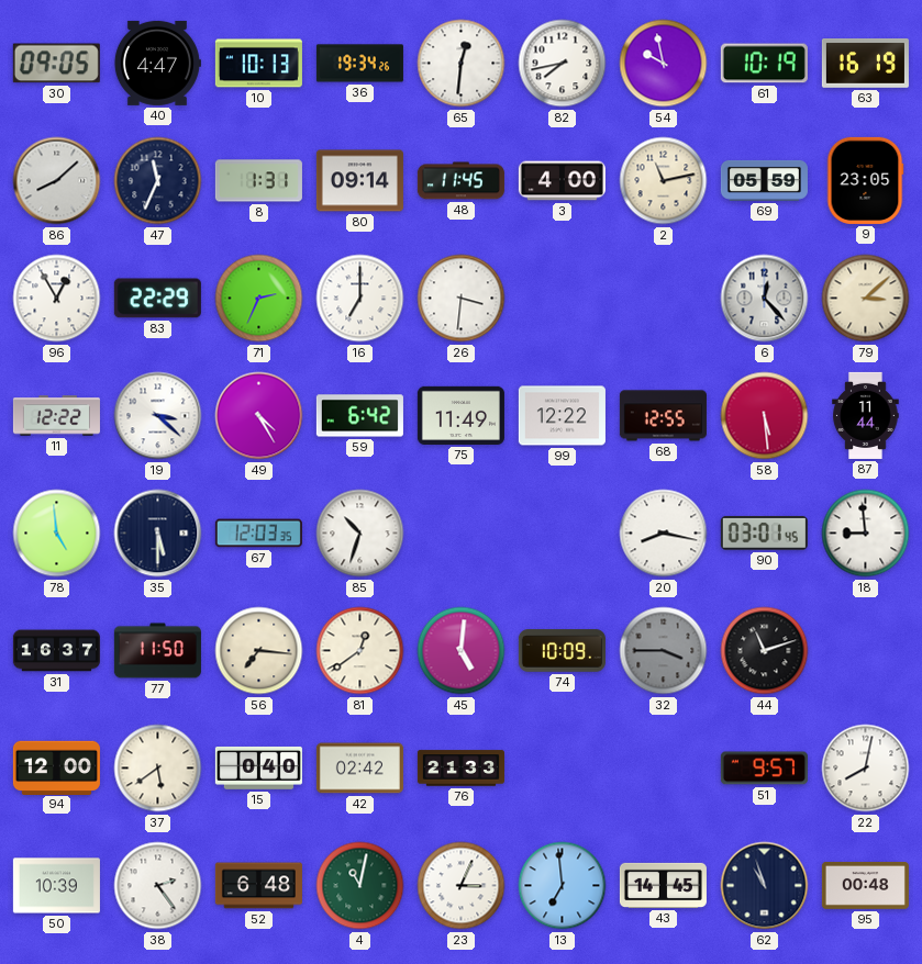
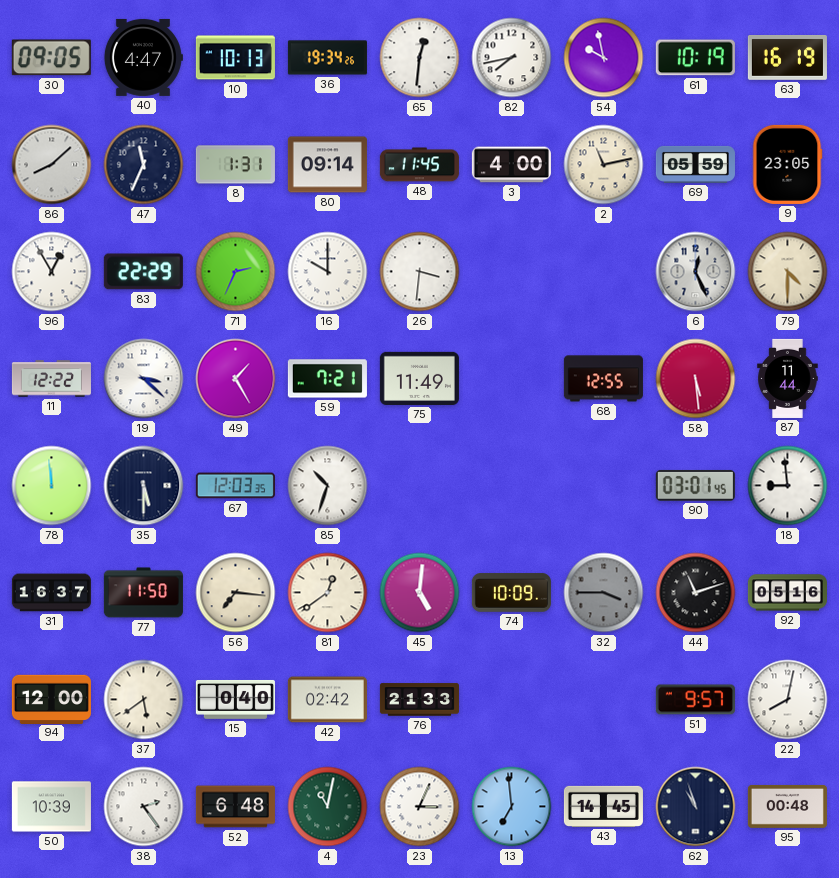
16: 7:00 -> 10:00
6: 12:23 -> 12:26
79: 3:08 -> 4:30
49: 4:25 -> 1:25
59: 6:42 -> 7:21
99: 12:22 -> none
78: 4:59 -> 11:59
20: 8:17 -> none
92: none -> 05:16
